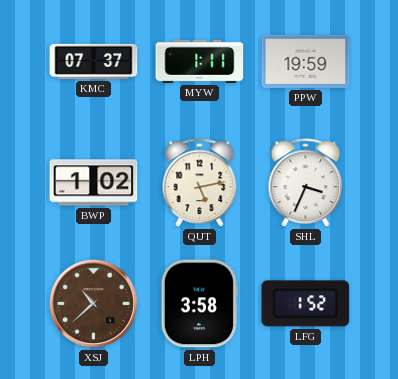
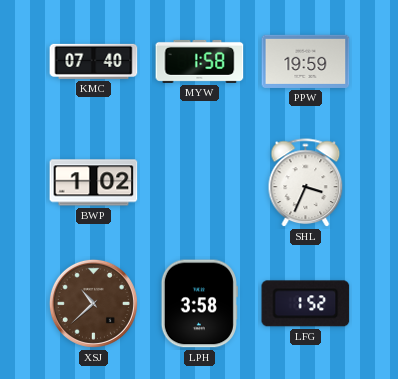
KMC: 07:37 -> 07:40
MYW: 1:11 -> 1:58
QUT: 5:13 -> none
